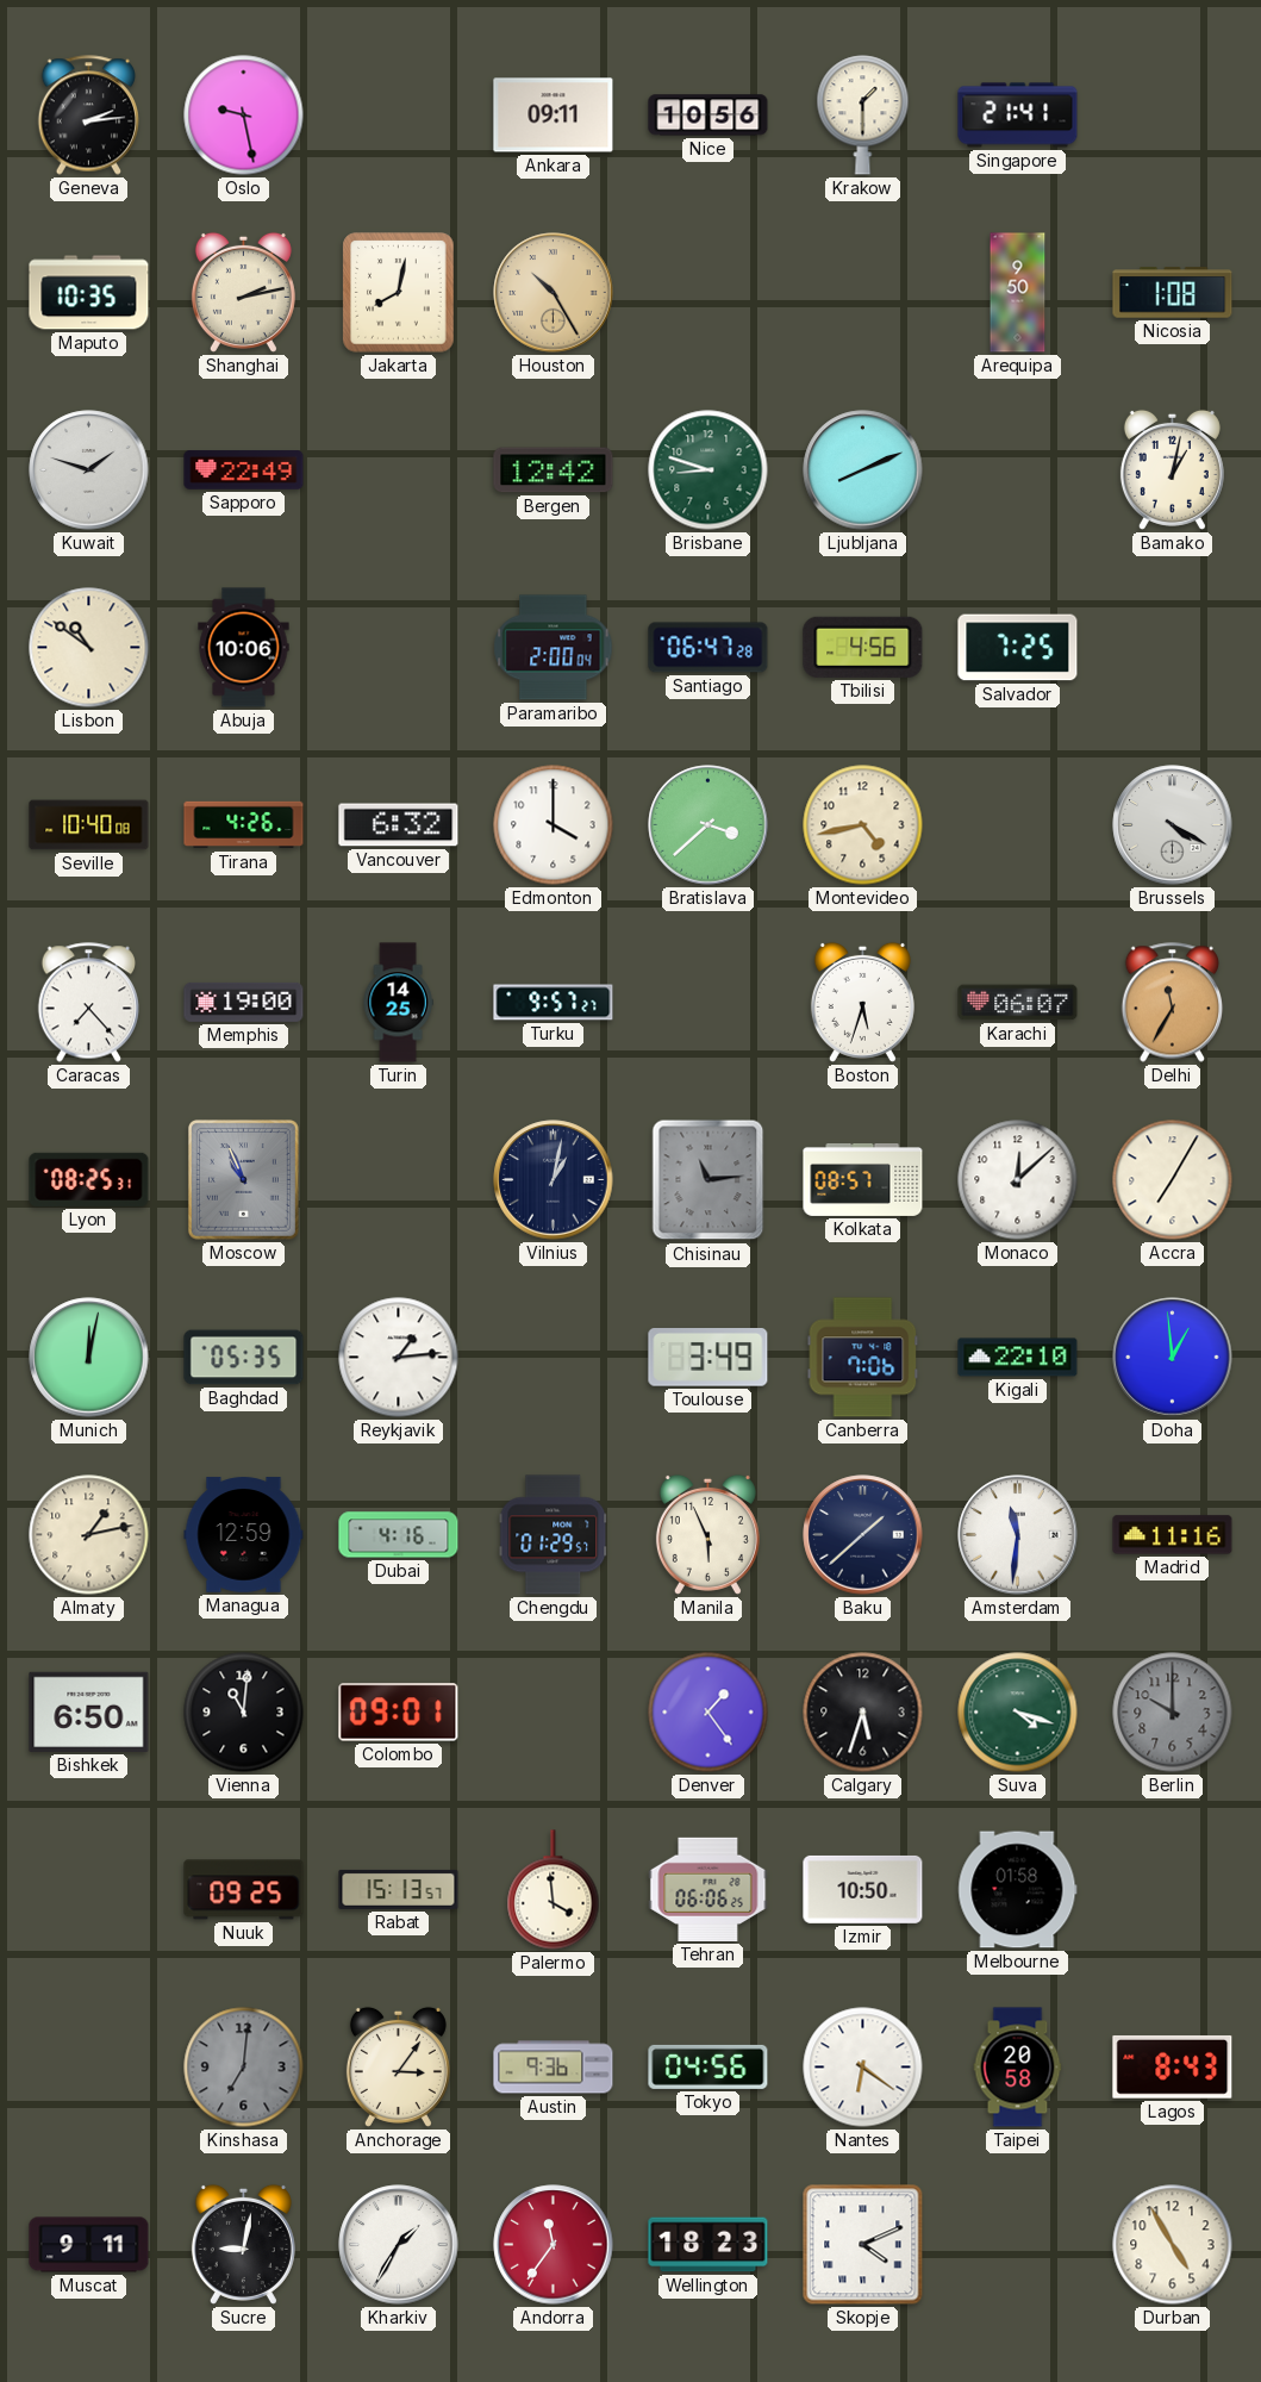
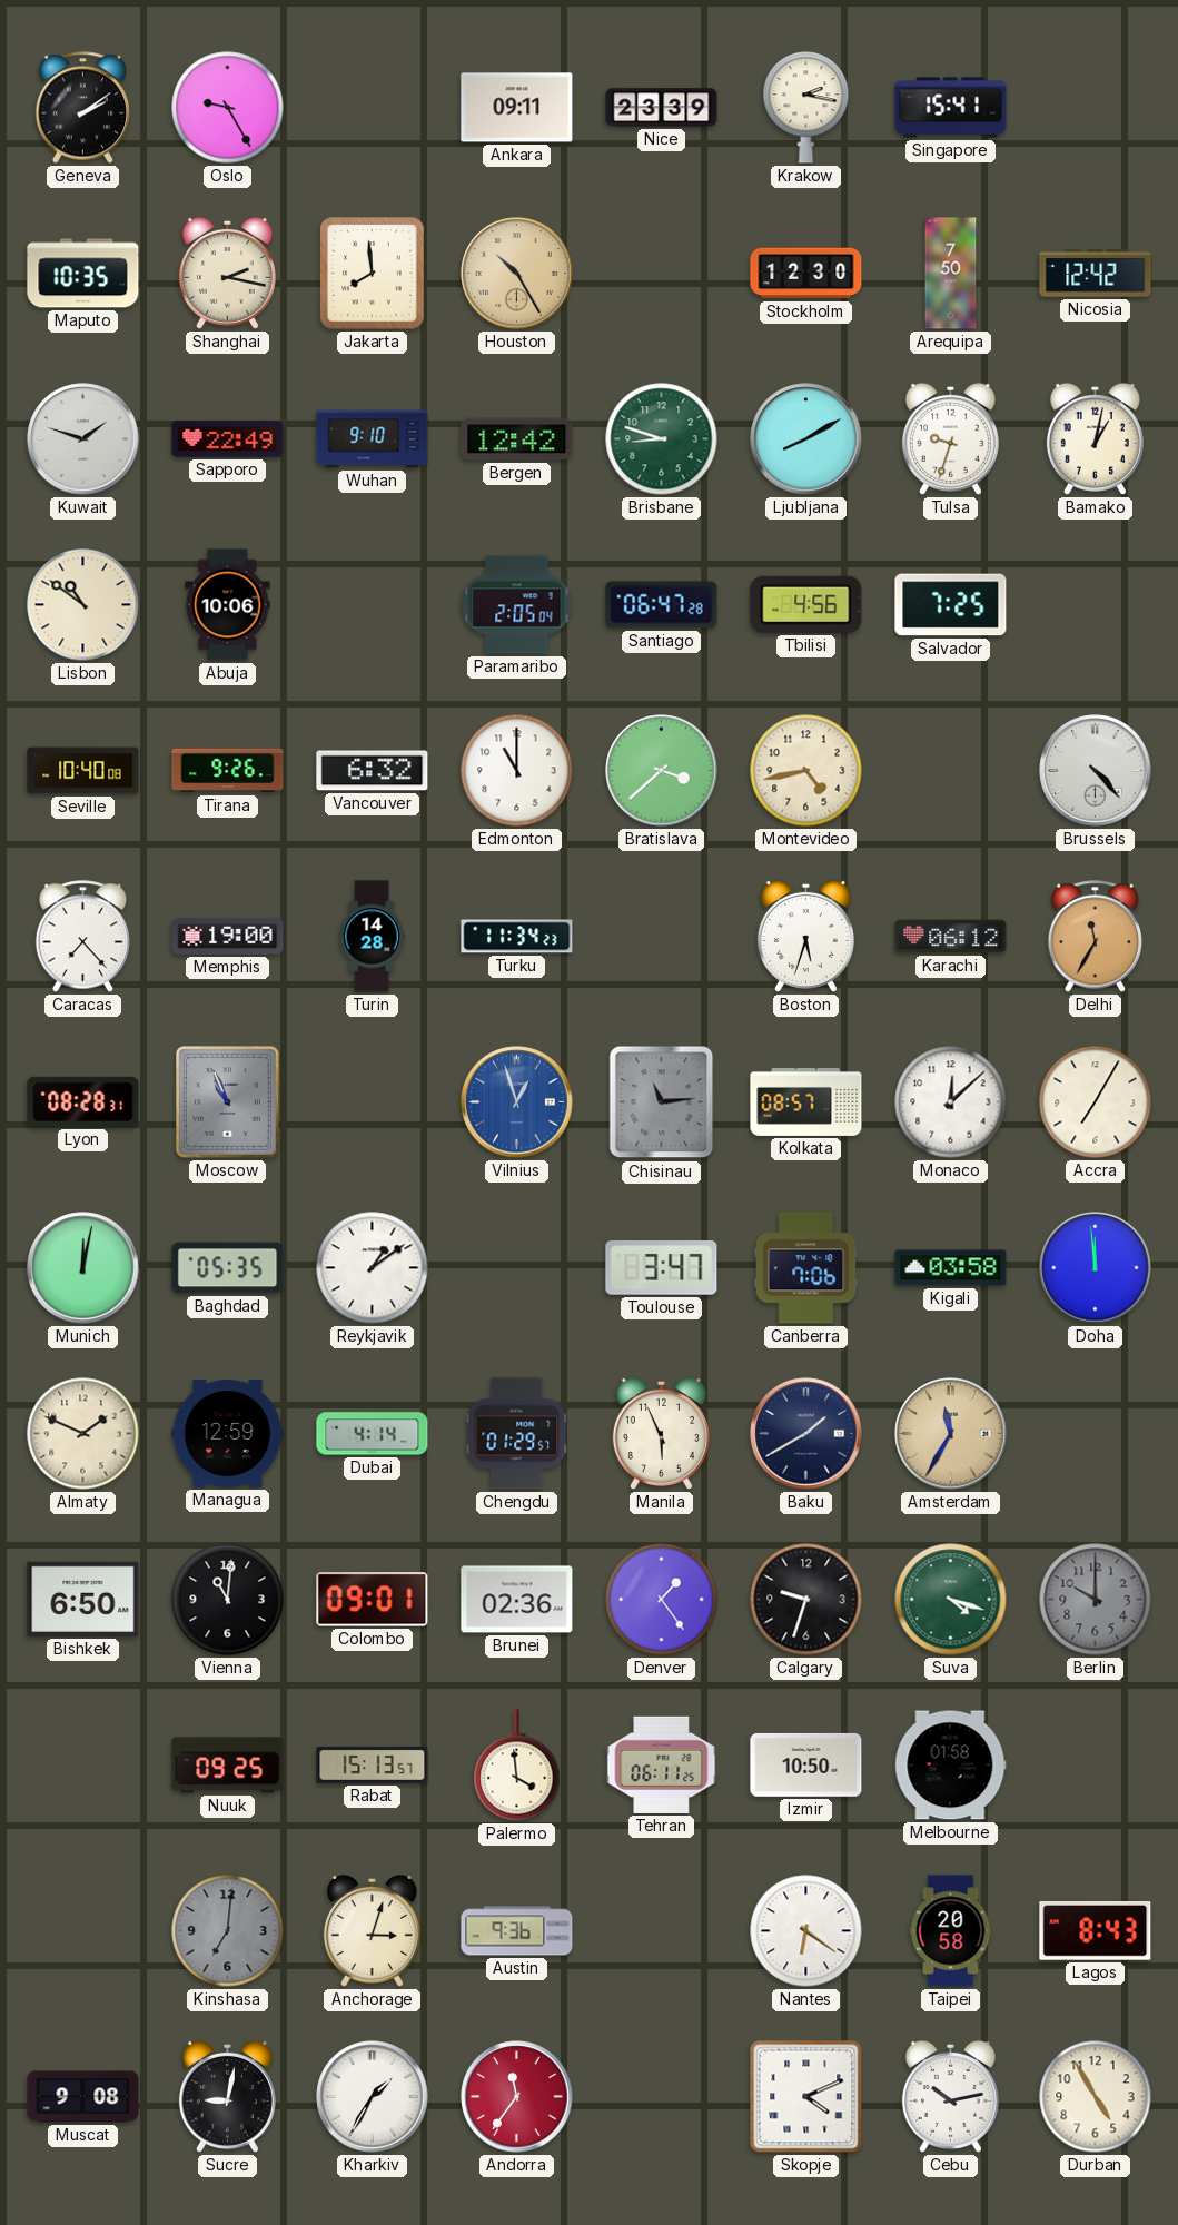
Geneva: 2:14 -> 2:09
Oslo: 9:28 -> 9:25
Nice: 10:56 -> 23:39
Krakow: 1:30 -> 2:17
Singapore: 21:41 -> 15:41
Shanghai: 2:13 -> 2:17
Jakarta: 8:02 -> 7:59
Stockholm: none -> 12:30
Arequipa: 9:50 -> 7:50
Nicosia: 1:08 -> 12:42
Wuhan: none -> 9:10
Ljubljana: 8:11 -> 8:10
Tulsa: none -> 9:33
Paramaribo: 2:00 -> 2:05
Tirana: 4:26 -> 9:26
Edmonton: 4:00 -> 11:00
Brussels: 4:20 -> 4:23
Turin: 14:25 -> 14:28
Turku: 9:57 -> 11:34
Karachi: 06:07 -> 06:12
Lyon: 08:25 -> 08:28
Vilnius: 1:02 -> 12:57
Vilnius dial: navy -> blue
Reykjavik: 1:14 -> 1:09
Toulouse: 3:49 -> 3:47
Kigali: 22:10 -> 03:58
Doha: 12:59 -> 11:59
Almaty: 1:13 -> 1:49
Dubai: 4:16 -> 4:14
Baku: 1:38 -> 1:40
Amsterdam: 11:31 -> 11:35
Amsterdam dial: white -> champagne
Madrid: 11:16 -> none
Brunei: none -> 02:36
Calgary: 5:33 -> 9:33
Tehran: 06:06 -> 06:11
Anchorage: 3:06 -> 3:03
Tokyo: 04:56 -> none
Muscat: 9:11 -> 9:08
Wellington: 18:23 -> none
Cebu: none -> 10:13
